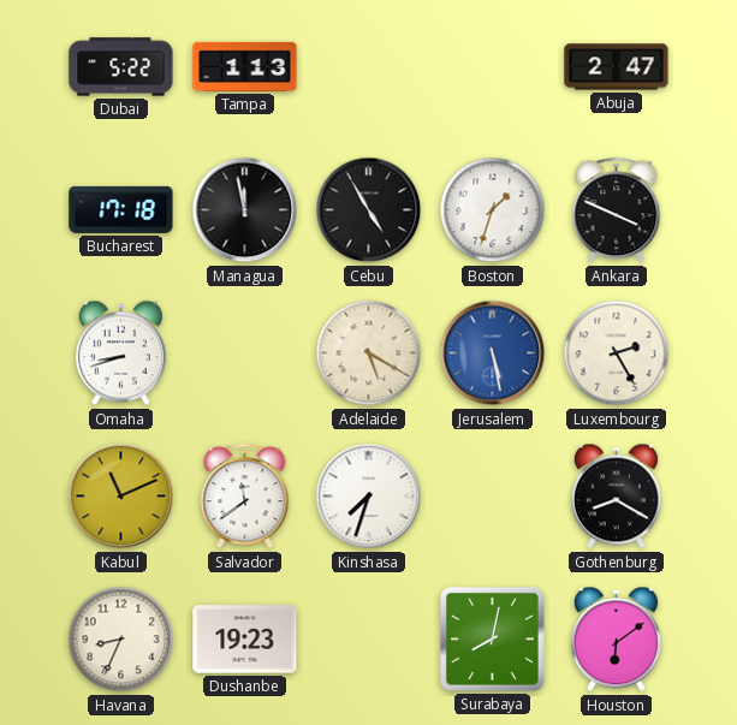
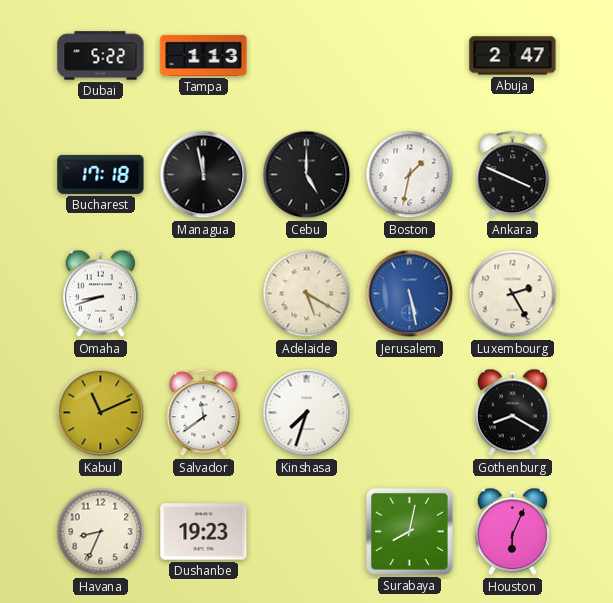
Cebu: 4:55 -> 5:00
Boston: 1:33 -> 1:32
Houston: 6:09 -> 6:04
